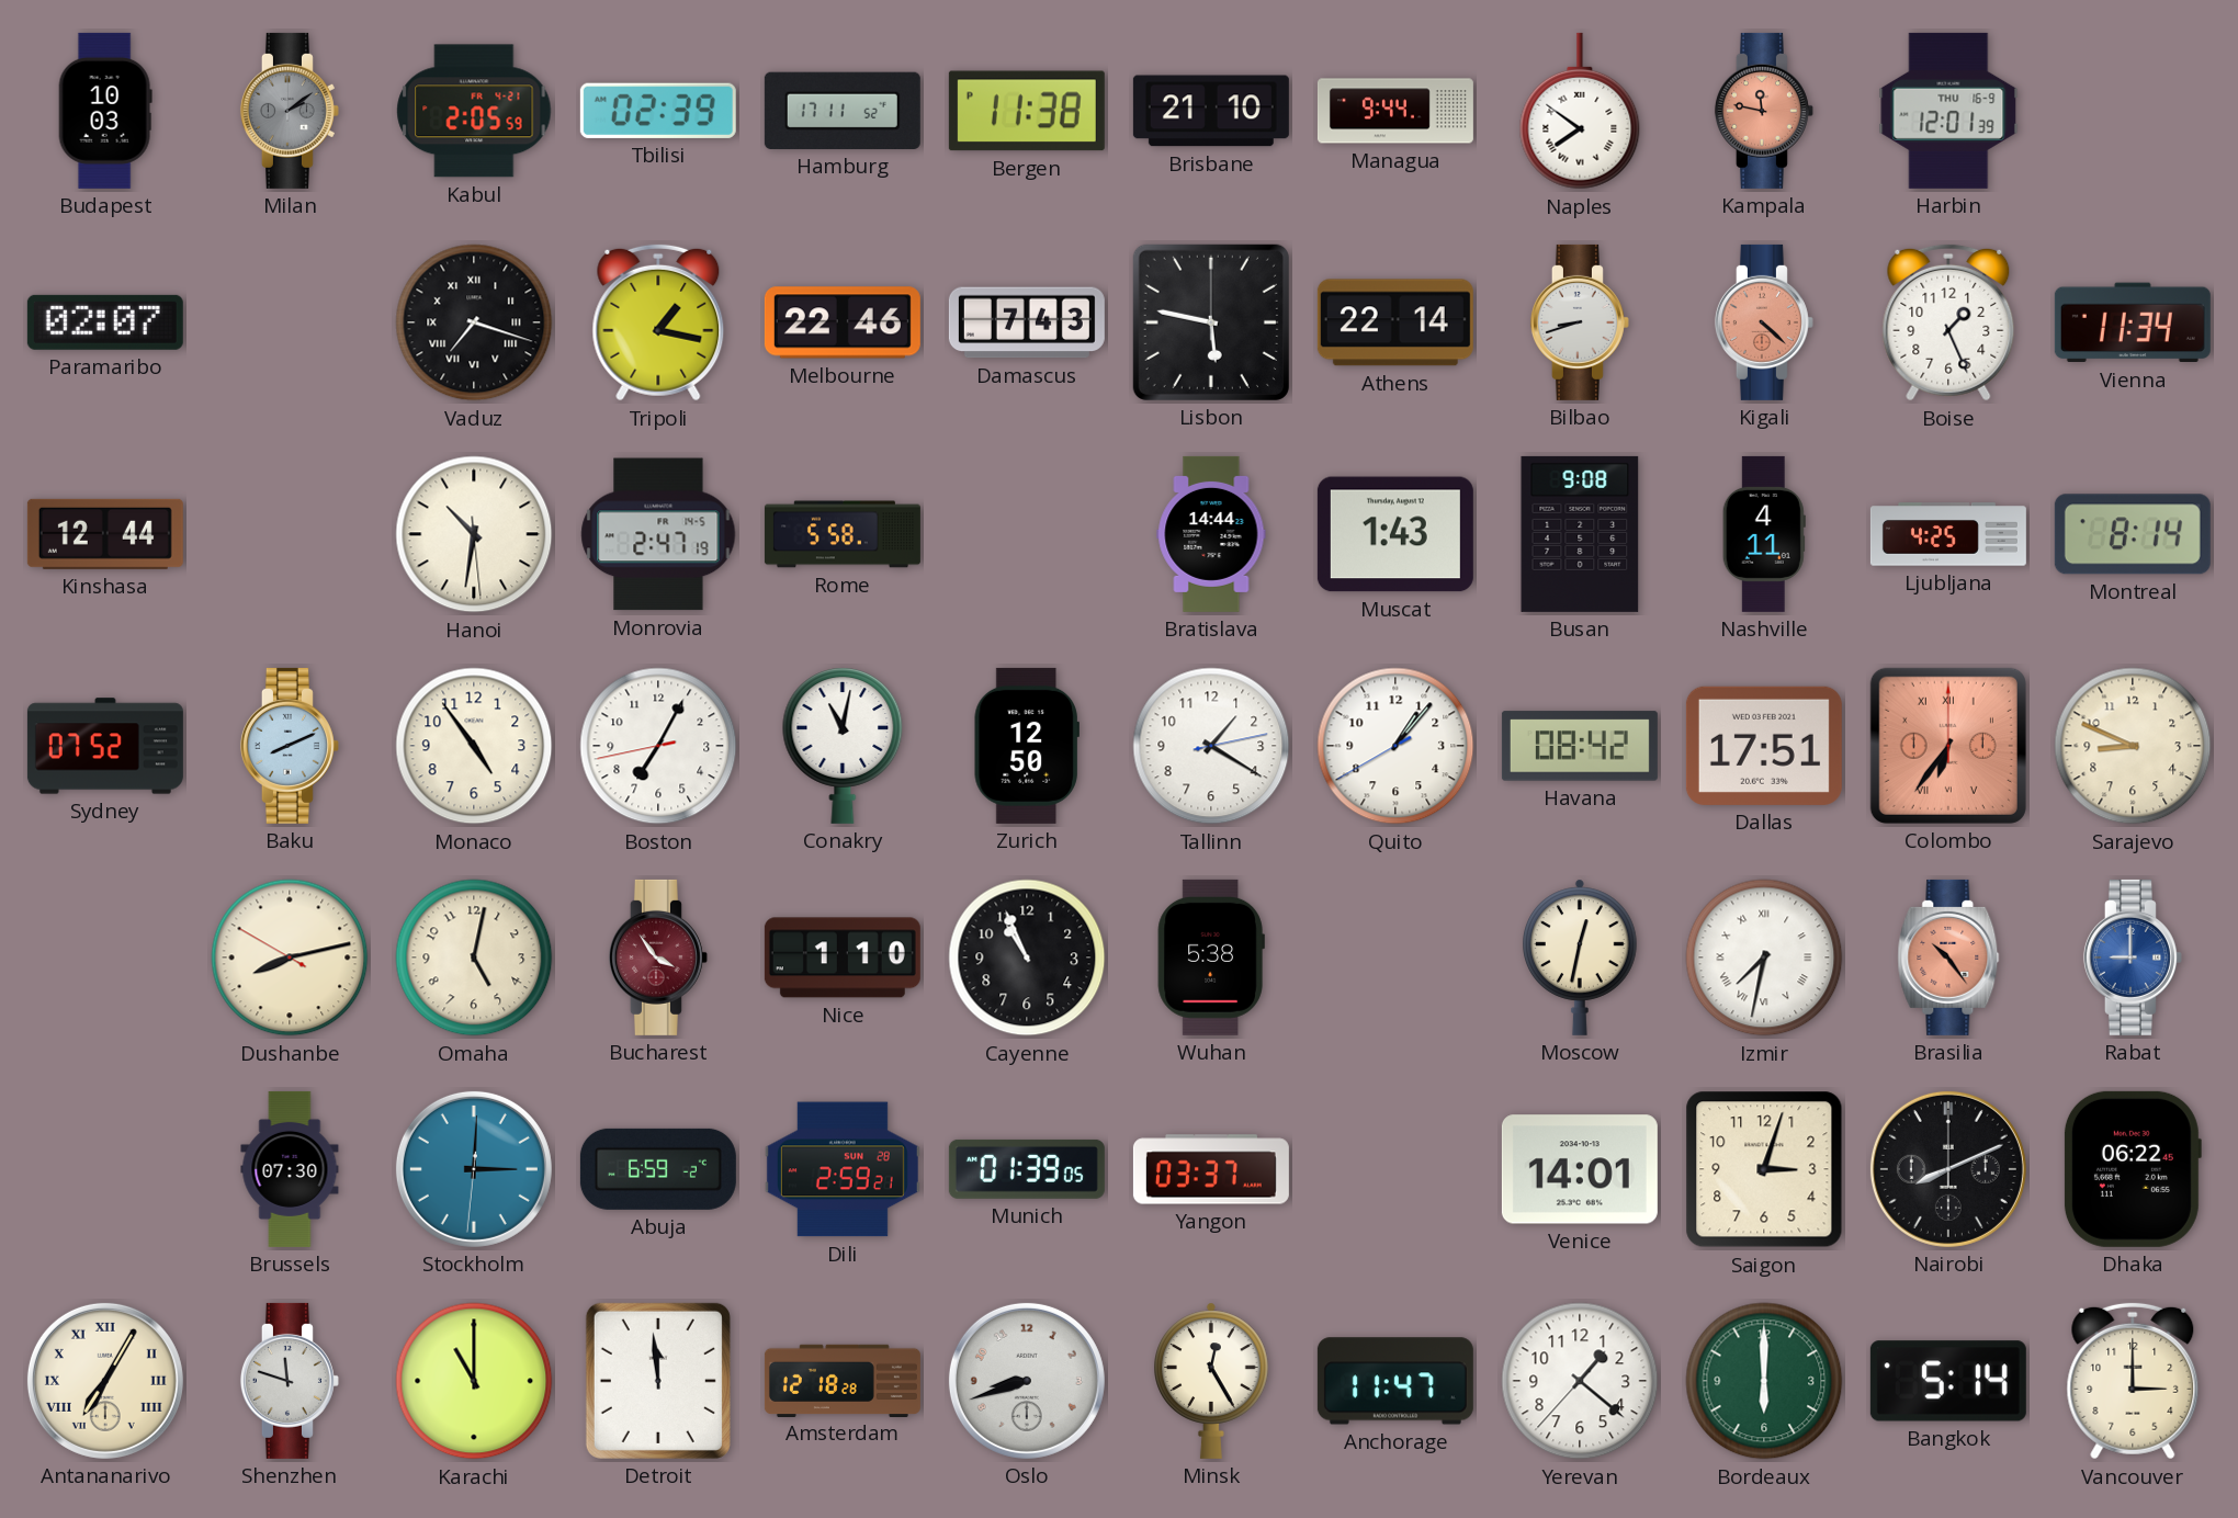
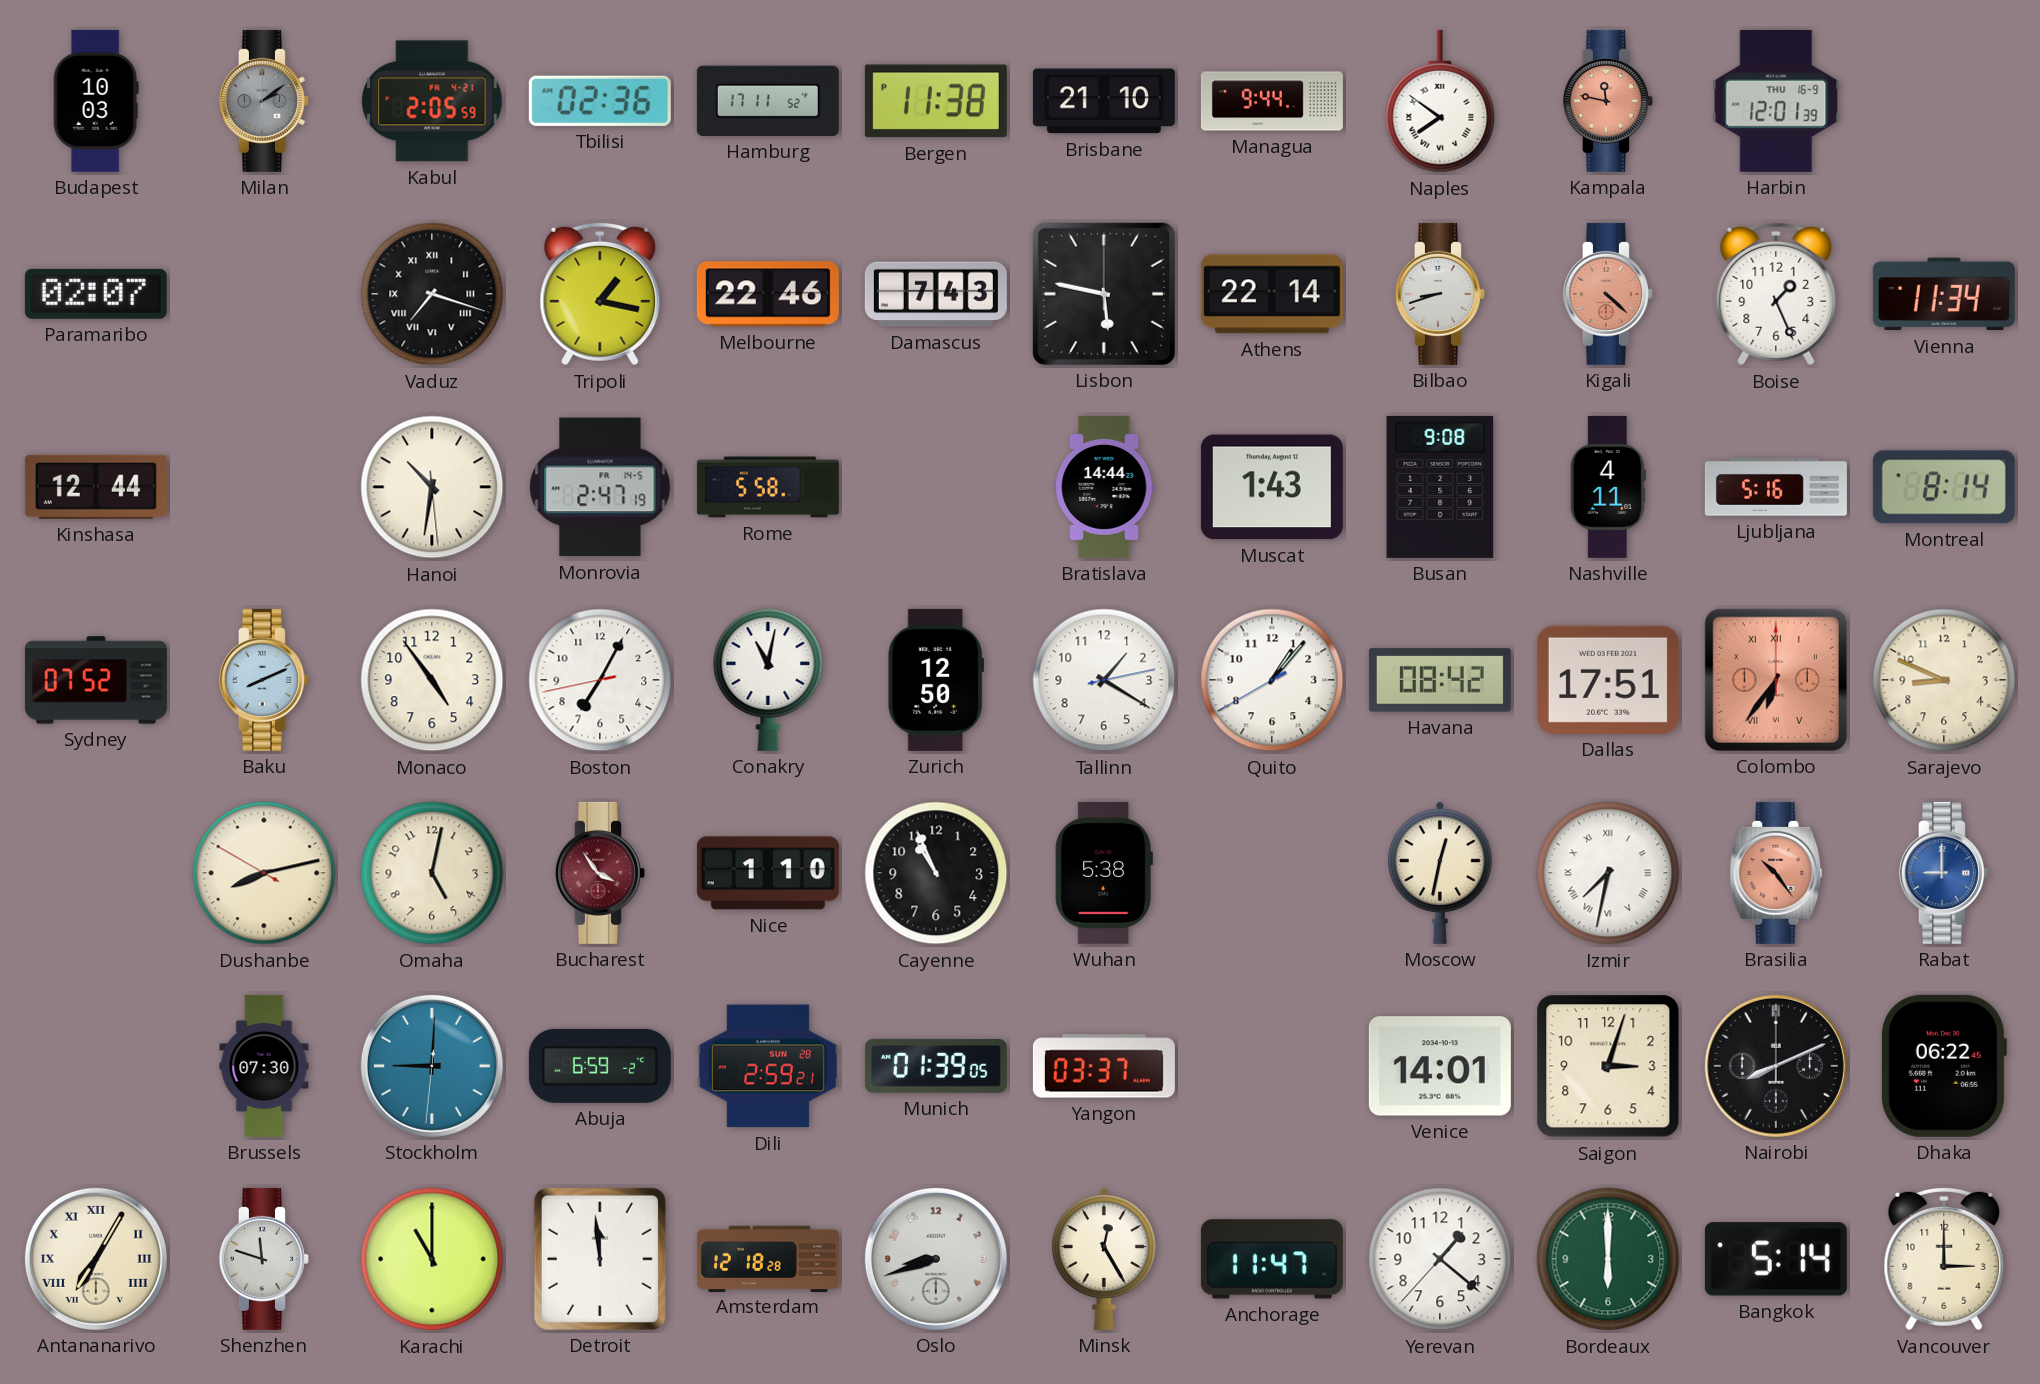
Tbilisi: 02:39 -> 02:36
Ljubljana: 4:25 -> 5:16
Stockholm: 3:00 -> 9:00
